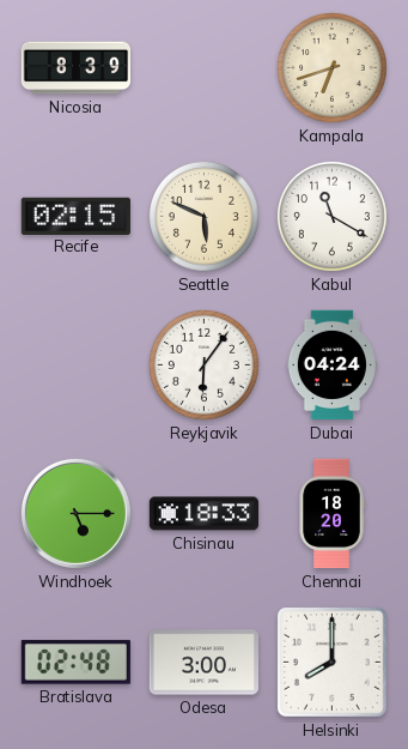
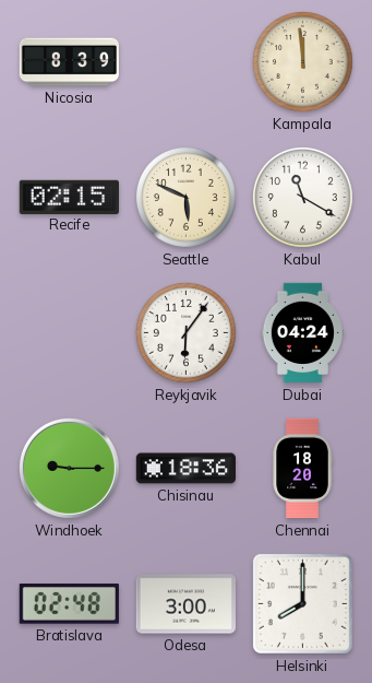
Kampala: 6:42 -> 11:59
Windhoek: 5:15 -> 9:15
Chisinau: 18:33 -> 18:36
